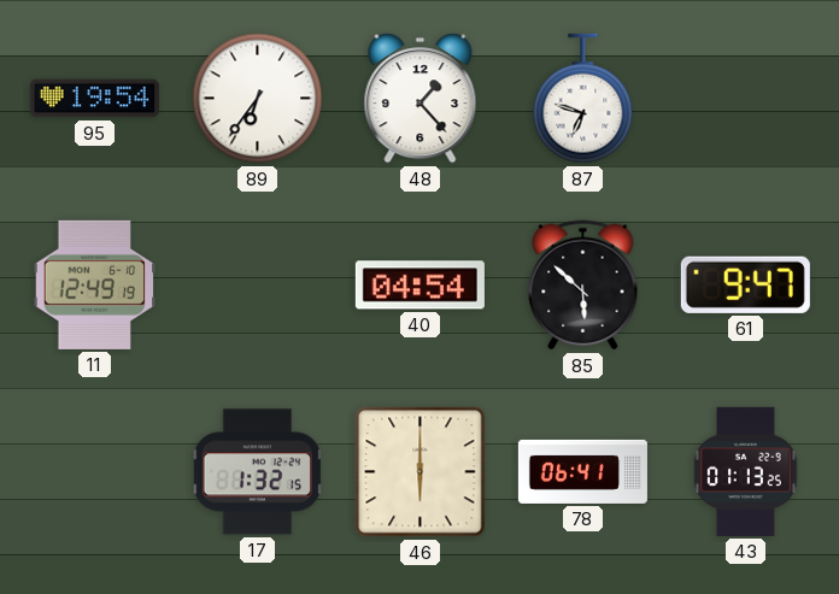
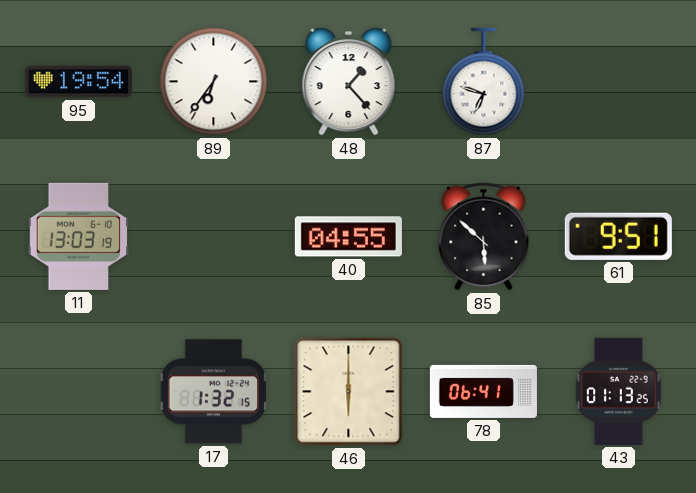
11: 12:49 -> 13:03
40: 04:54 -> 04:55
61: 9:47 -> 9:51
